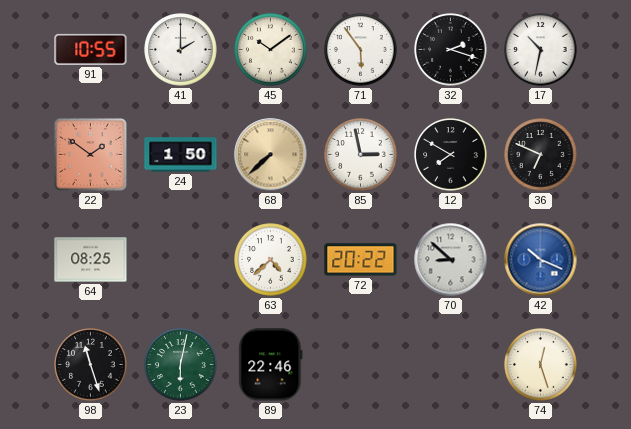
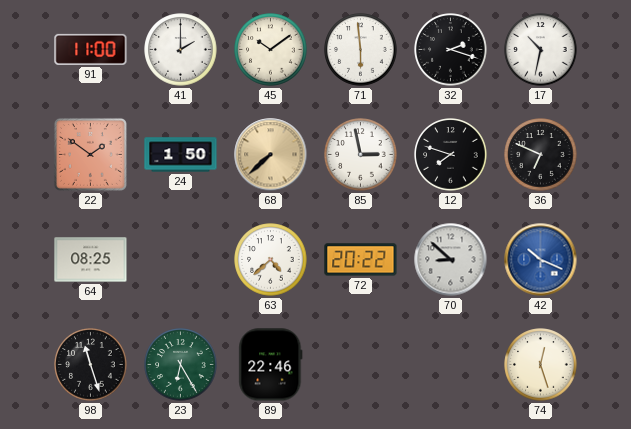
91: 10:55 -> 11:00
71: 5:54 -> 5:59
12: 7:50 -> 7:48
23: 6:02 -> 6:25
